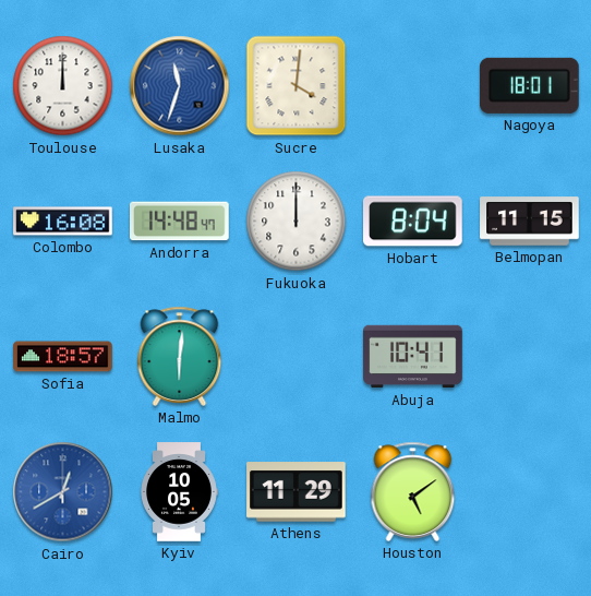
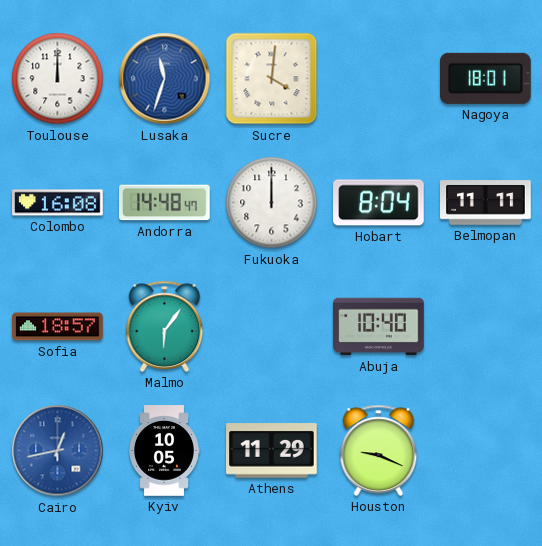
Belmopan: 11:15 -> 11:11
Malmo: 6:01 -> 6:06
Abuja: 10:41 -> 10:40
Cairo: 12:40 -> 12:43
Houston: 5:09 -> 9:19
